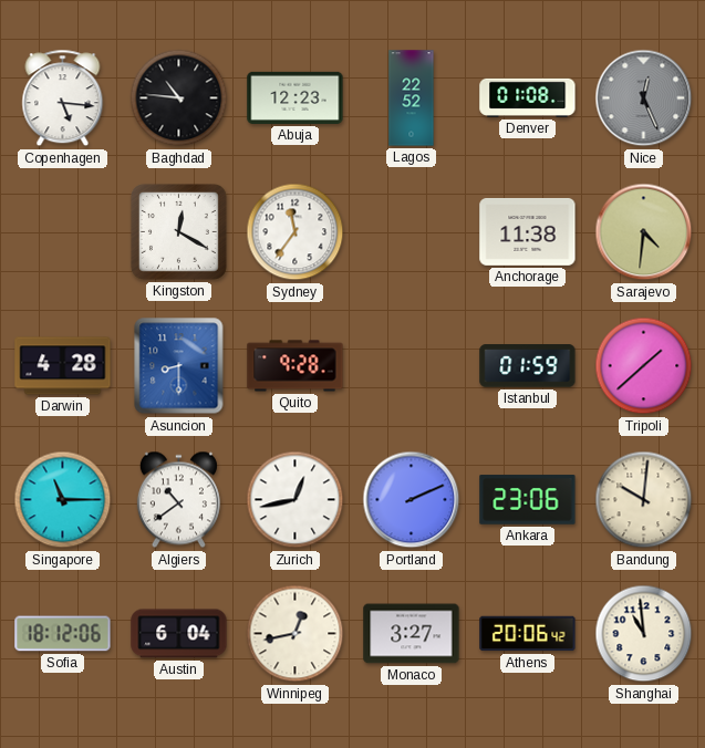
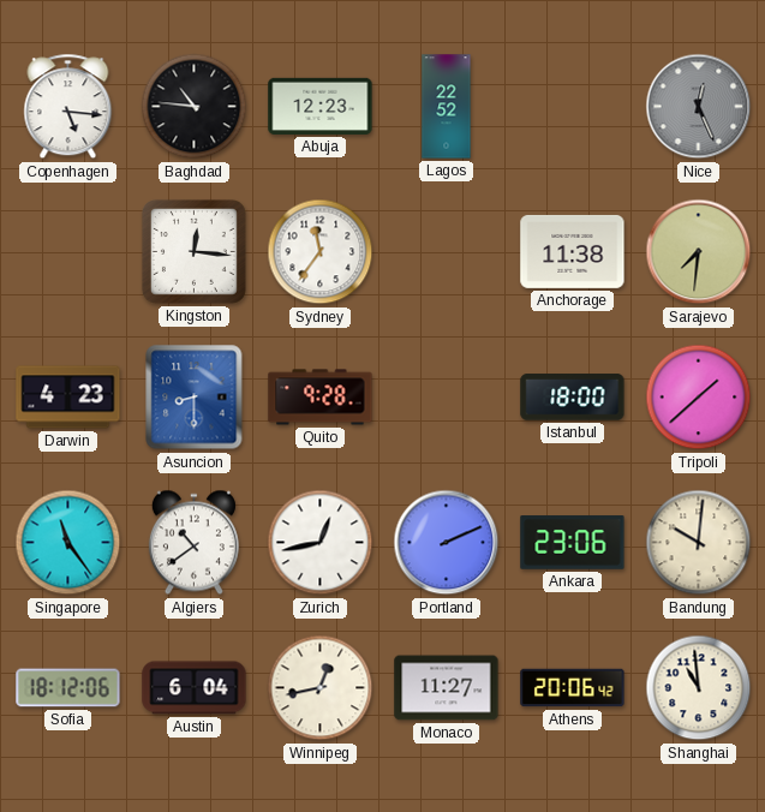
Denver: 01:08 -> none
Kingston: 12:20 -> 12:16
Sarajevo: 4:31 -> 7:31
Darwin: 4:28 -> 4:23
Istanbul: 01:59 -> 18:00
Singapore: 11:15 -> 11:24
Monaco: 3:27 -> 11:27
